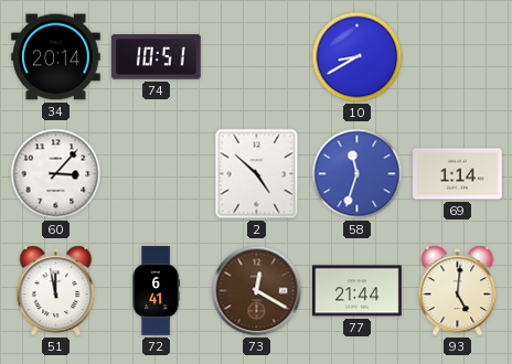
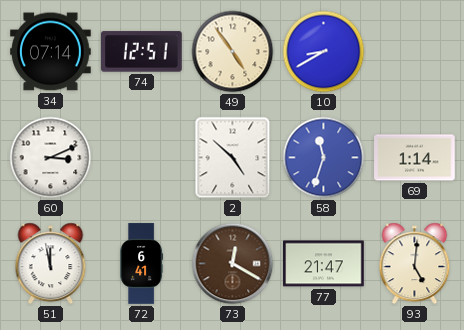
34: 20:14 -> 07:14
74: 10:51 -> 12:51
49: none -> 4:54
60: 3:07 -> 3:11
77: 21:44 -> 21:47
